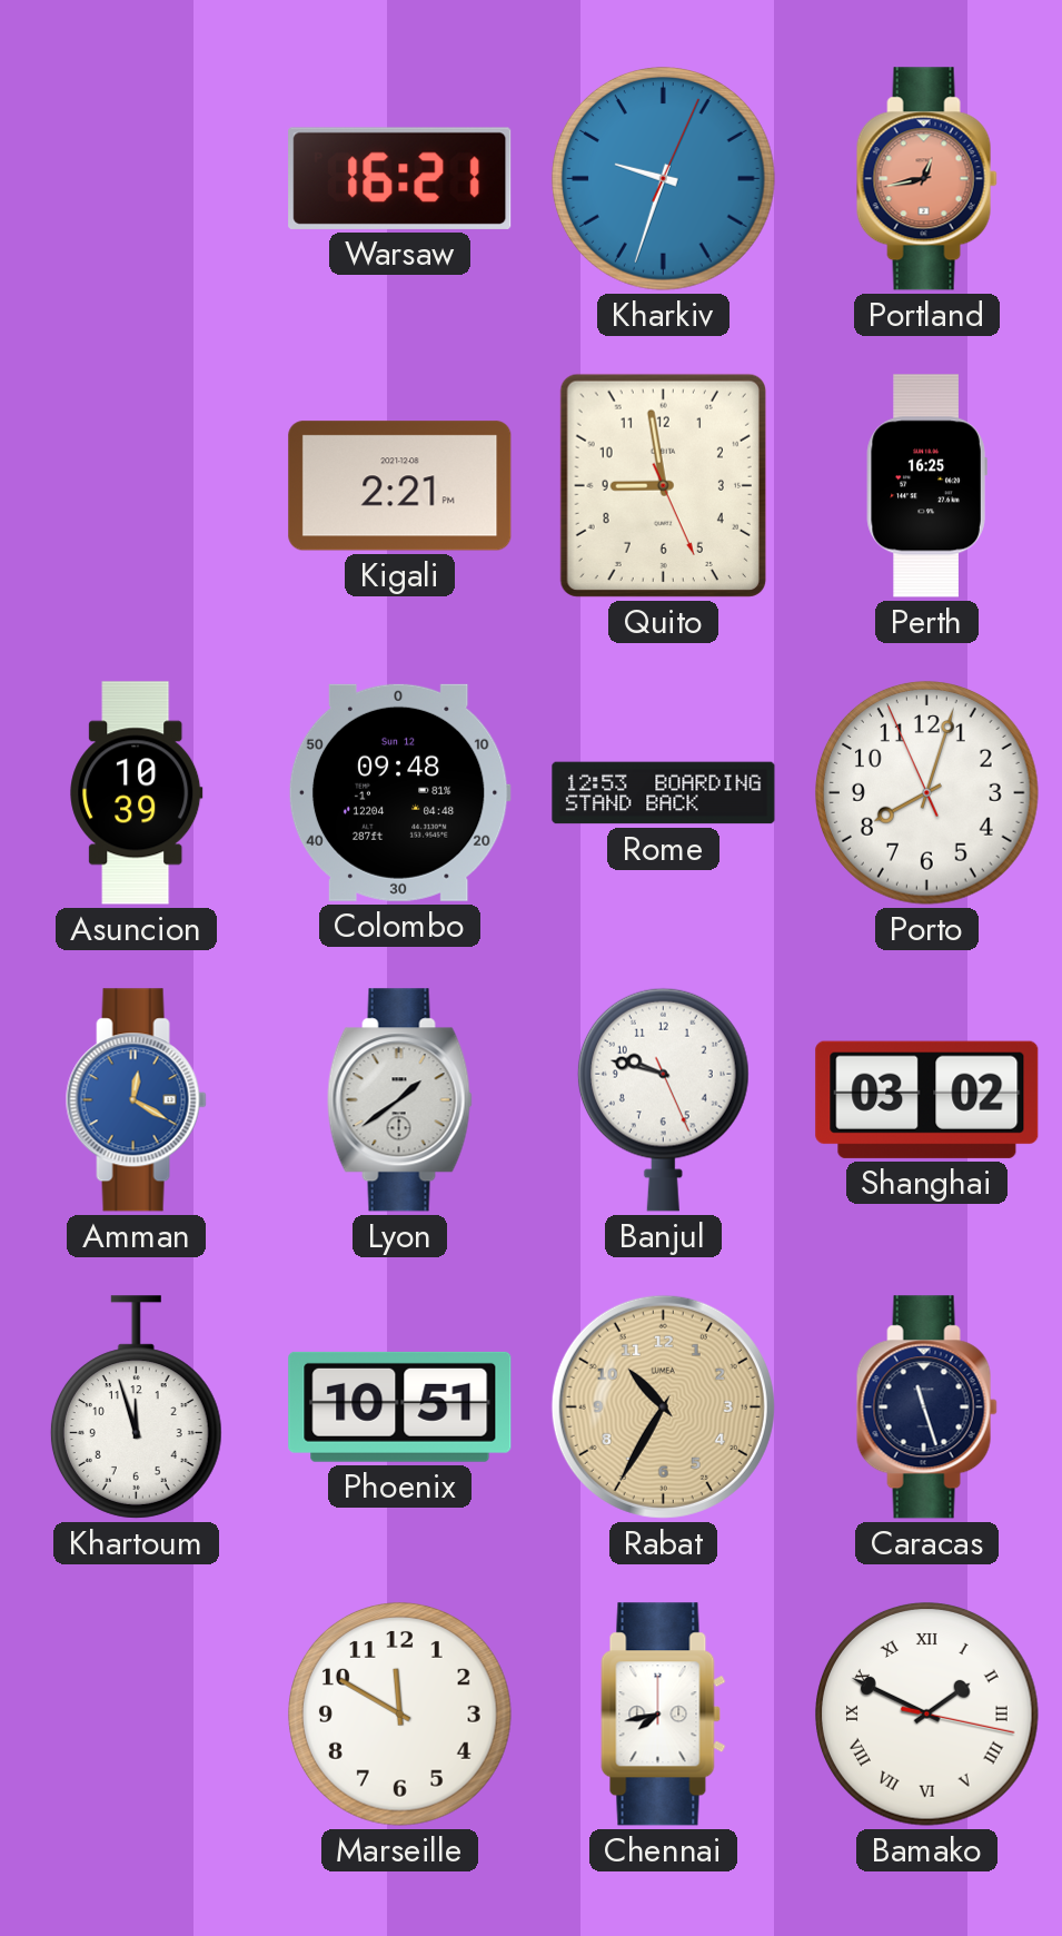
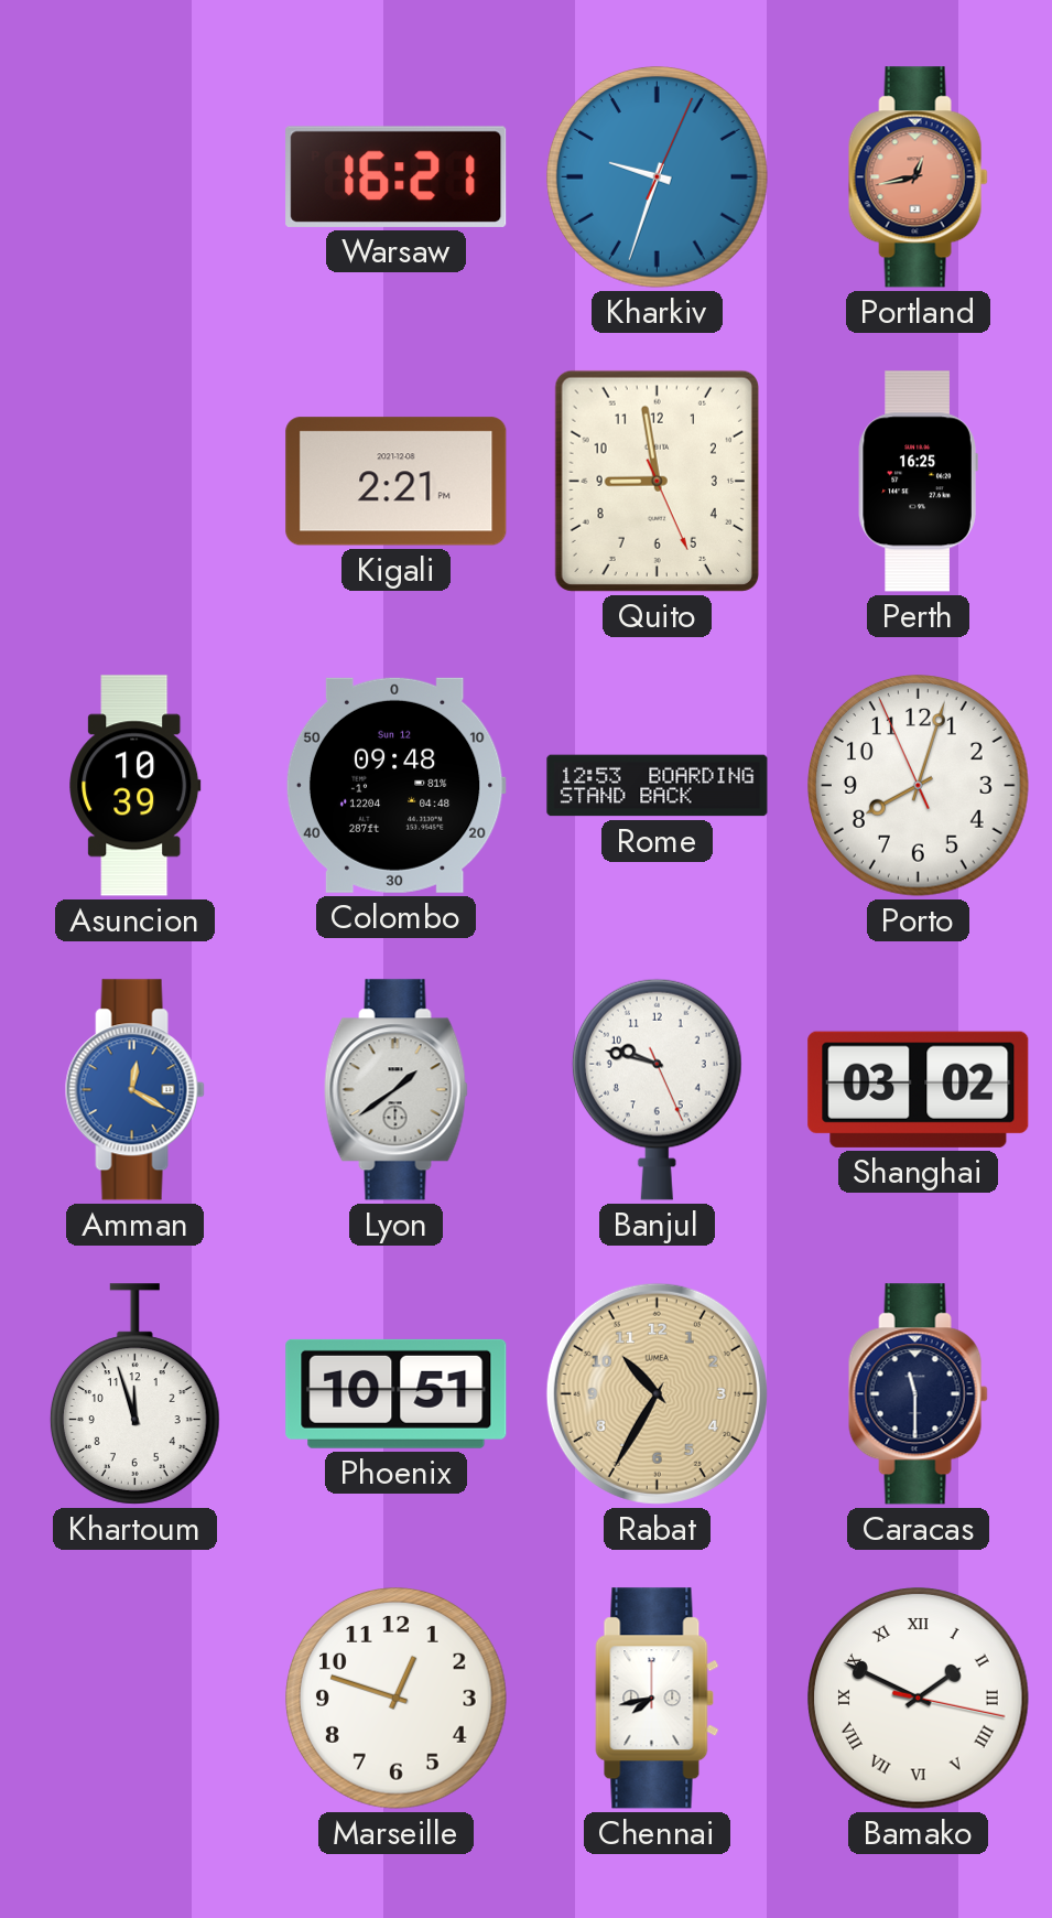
Caracas: 11:27 -> 11:30
Marseille: 11:50 -> 12:48
